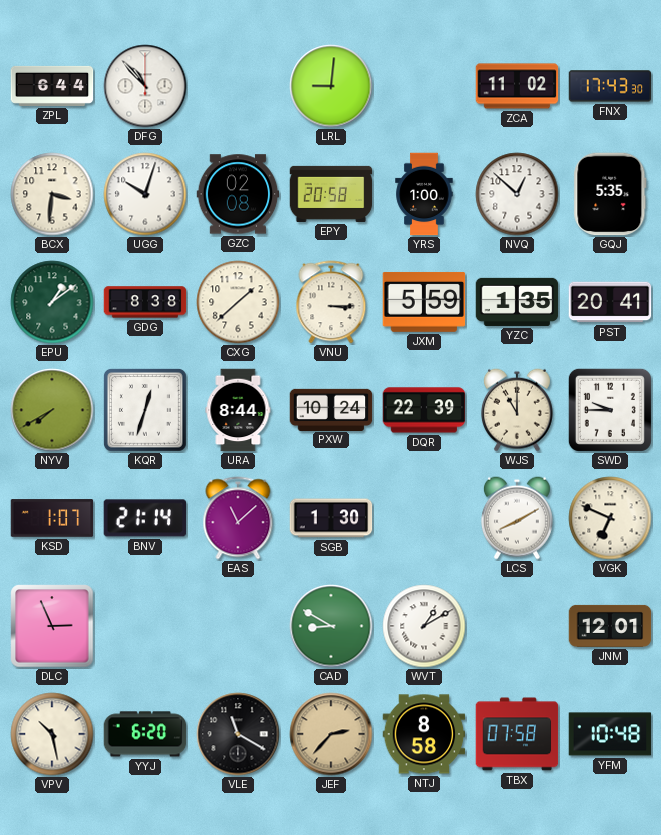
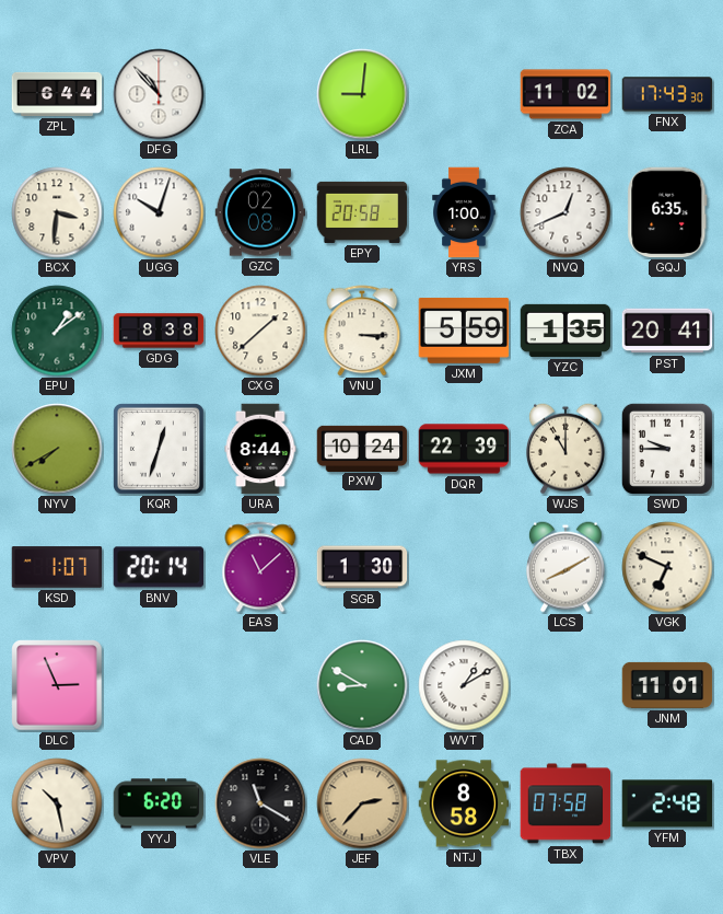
NVQ: 12:52 -> 12:41
GQJ: 5:35 -> 6:35
BNV: 21:14 -> 20:14
JNM: 12:01 -> 11:01
YFM: 10:48 -> 2:48
